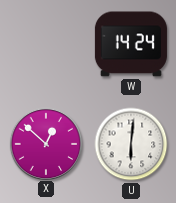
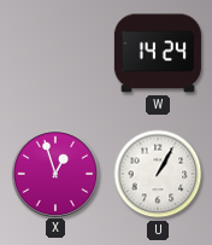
X: 12:52 -> 12:57
U: 6:01 -> 1:05
